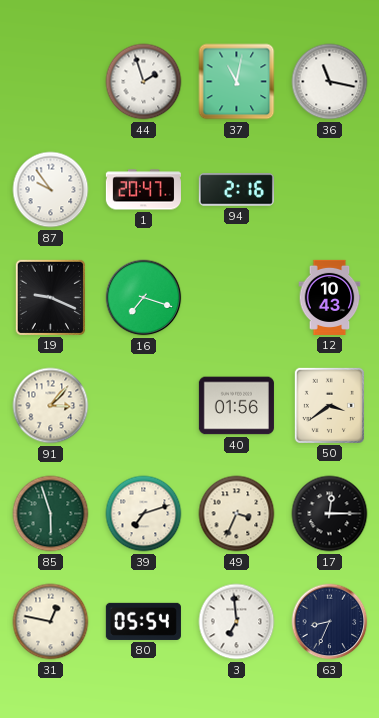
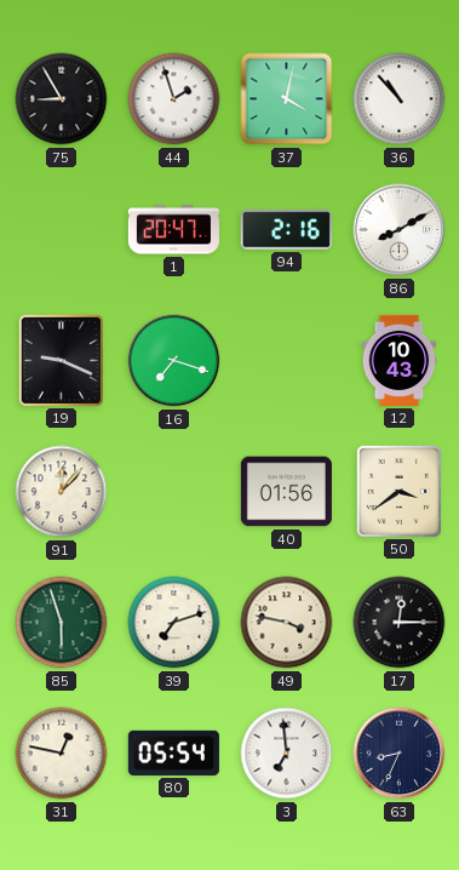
75: none -> 8:55
37: 11:02 -> 4:02
36: 11:17 -> 10:53
87: 9:54 -> none
86: none -> 8:10
91: 3:07 -> 12:07
49: 3:34 -> 3:47
